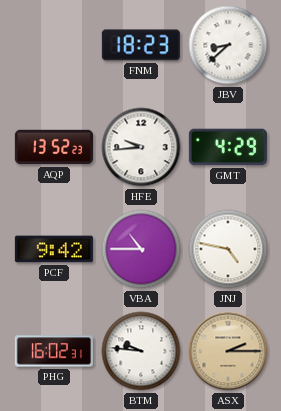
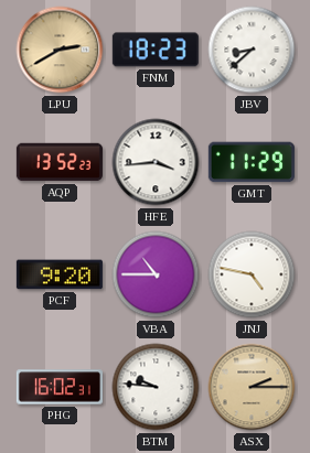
LPU: none -> 2:40
HFE: 9:44 -> 3:44
GMT: 4:29 -> 11:29
PCF: 9:42 -> 9:20
